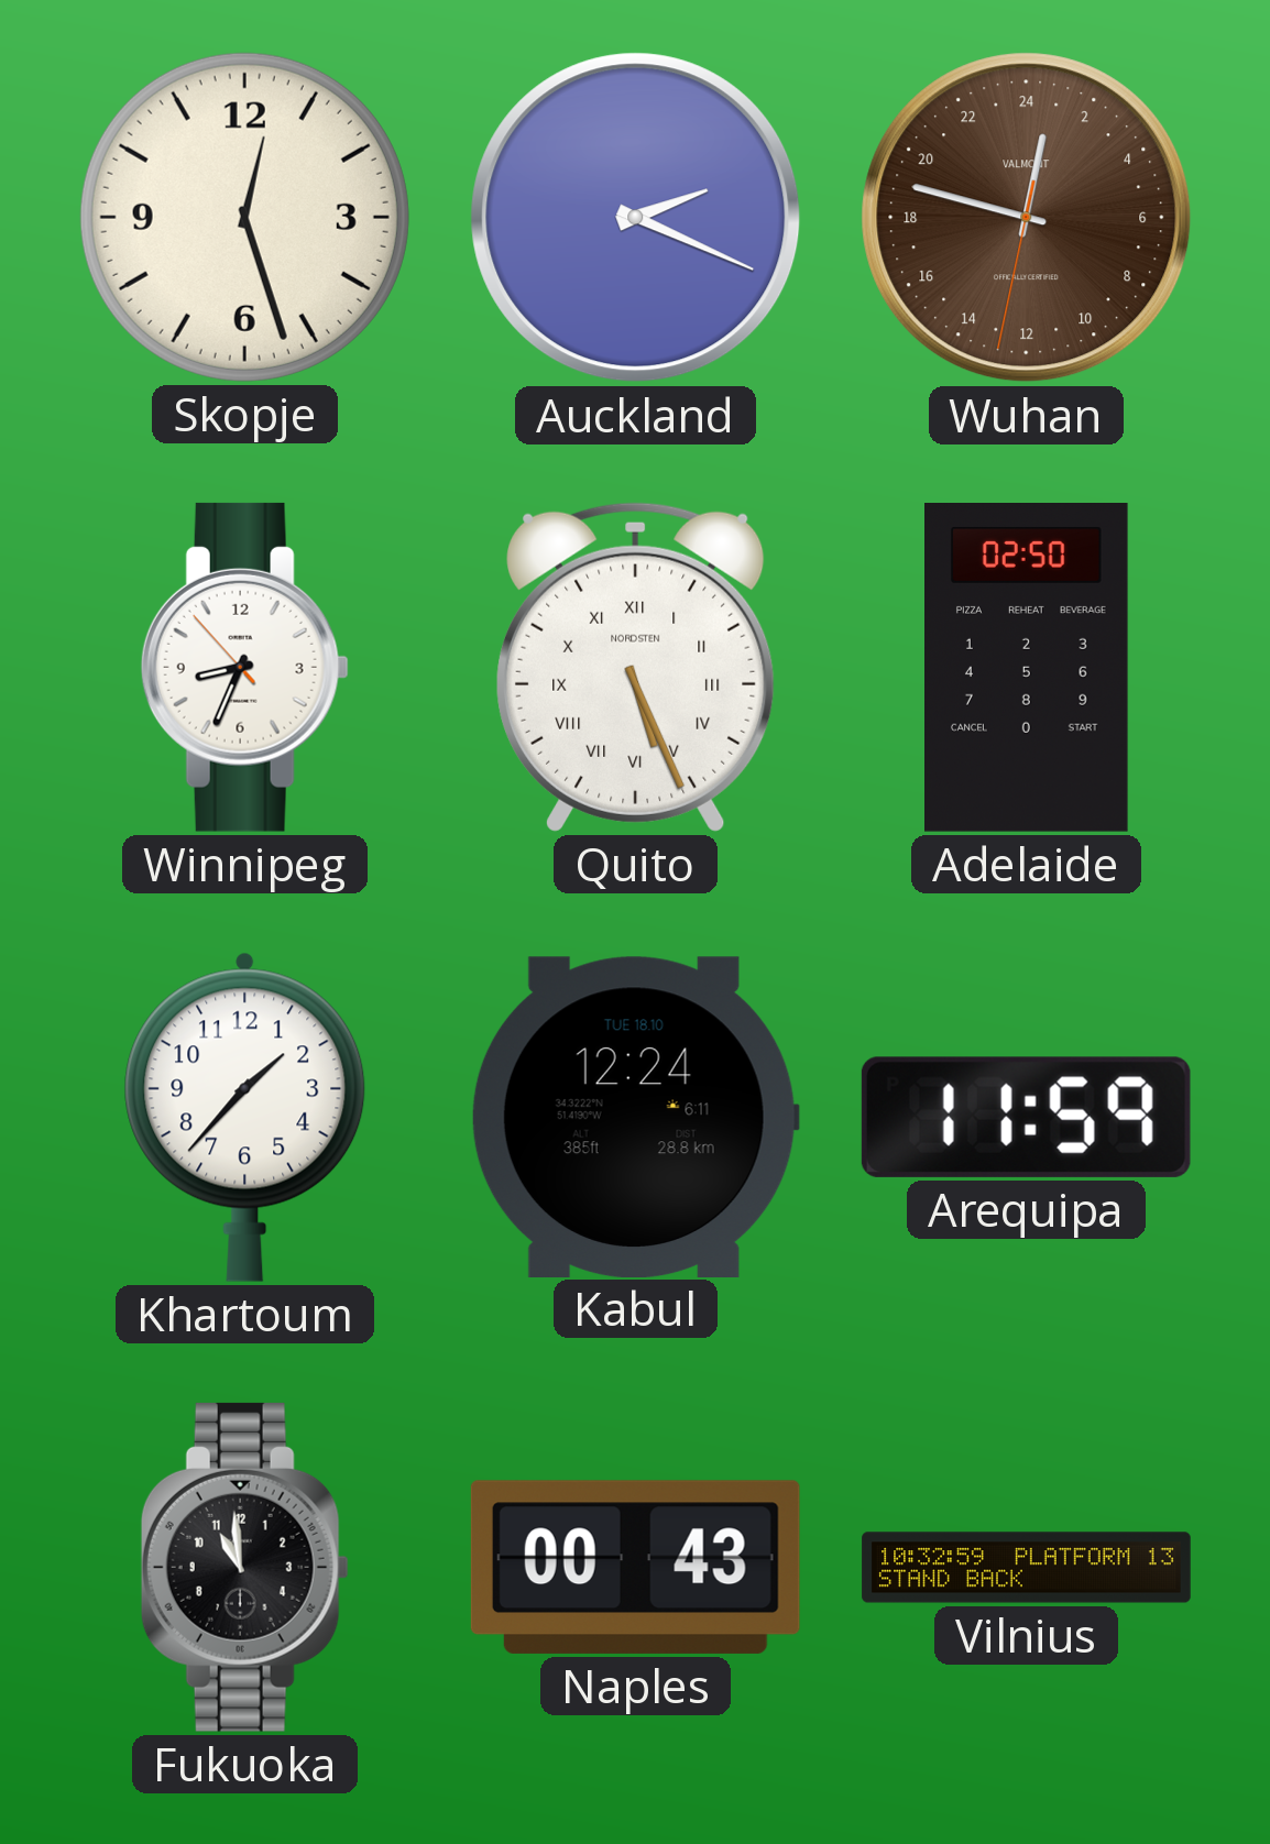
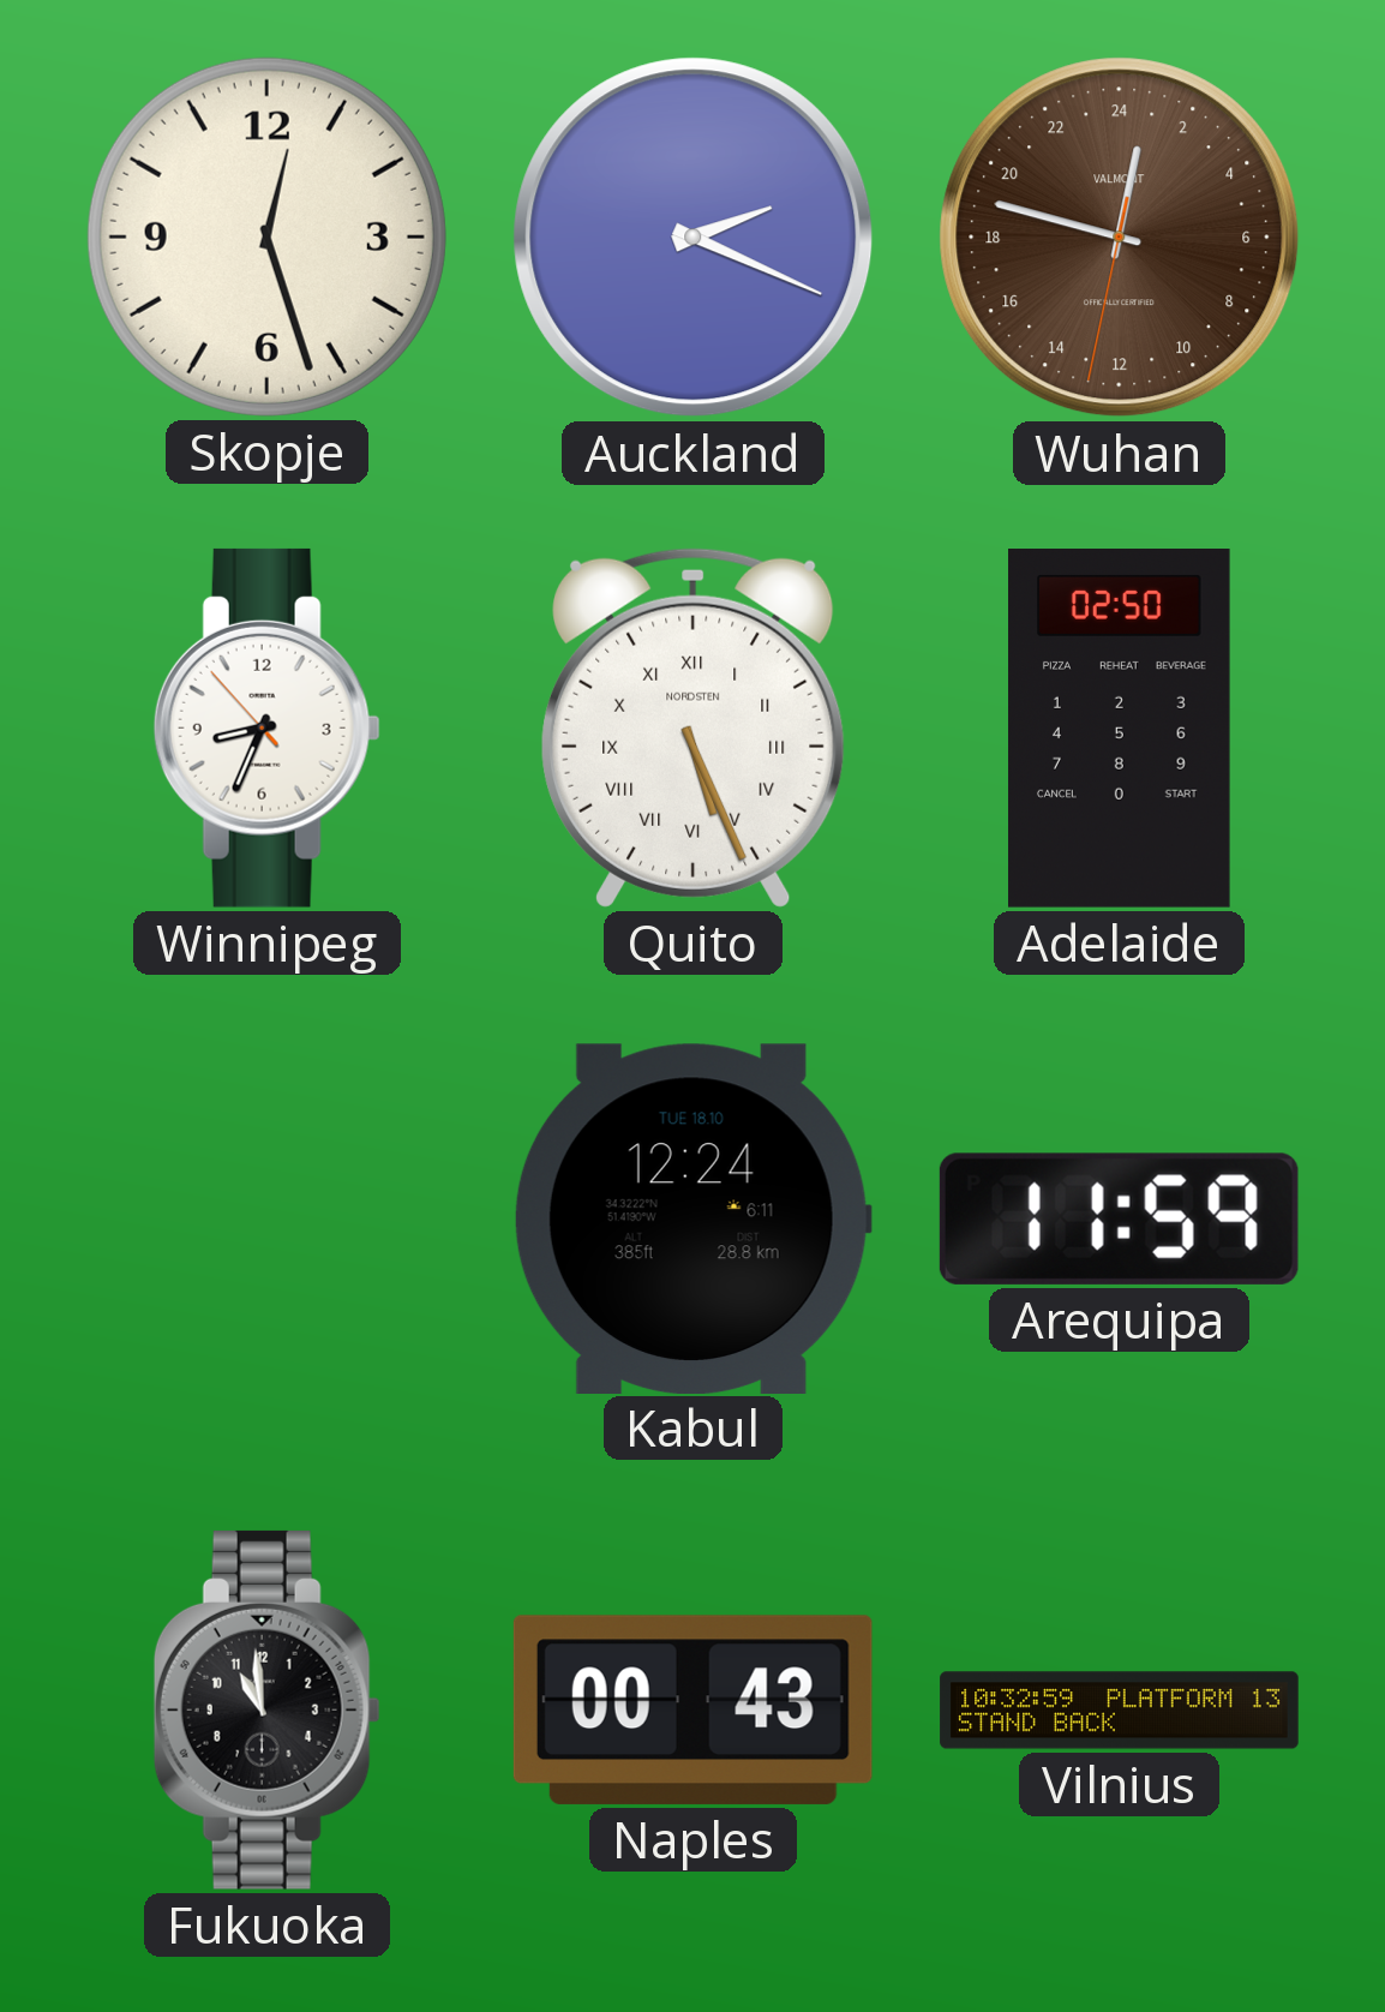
Khartoum: 1:37 -> none
